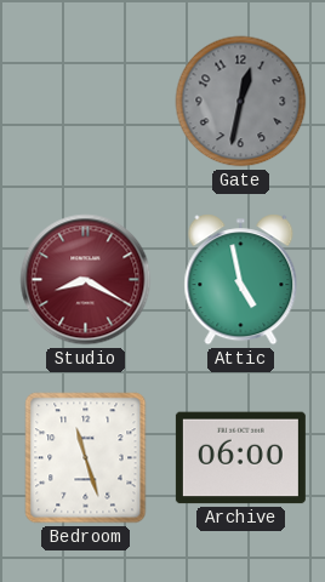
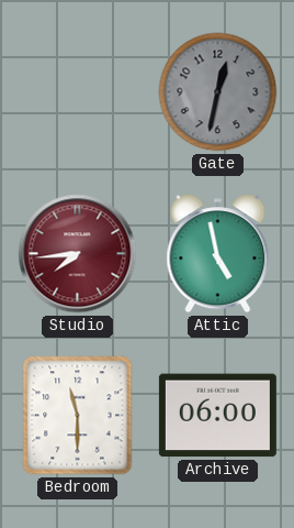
Studio: 8:20 -> 7:44
Bedroom: 11:27 -> 11:30
